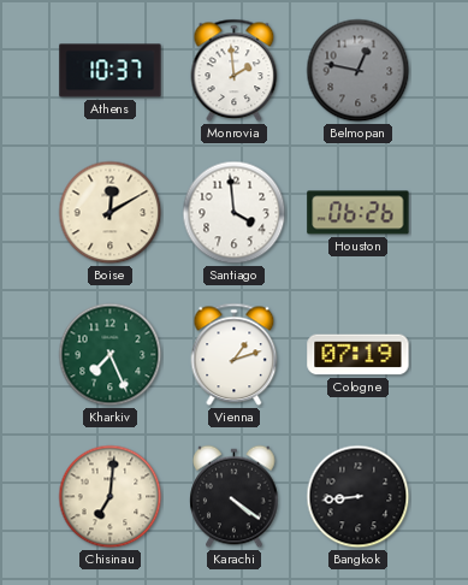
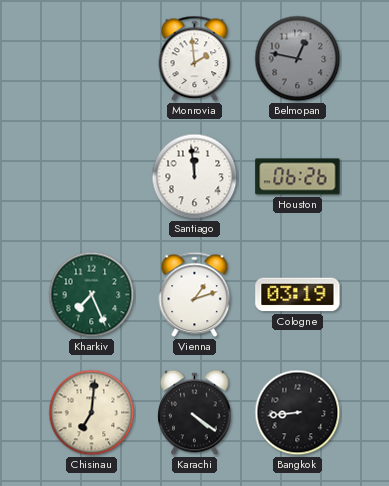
Athens: 10:37 -> none
Boise: 12:10 -> none
Santiago: 3:59 -> 11:59
Cologne: 07:19 -> 03:19
